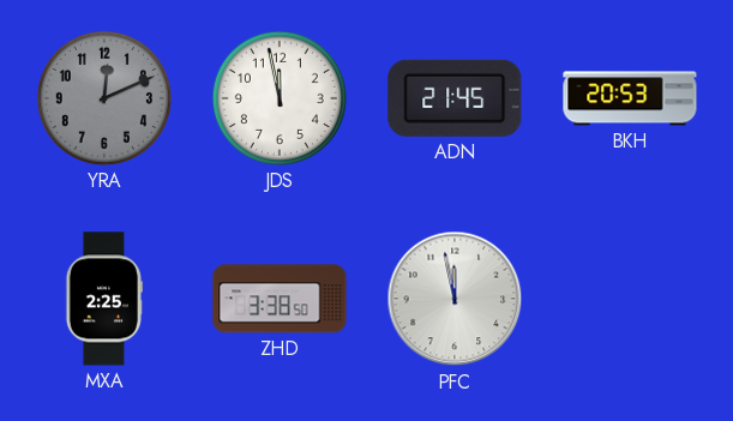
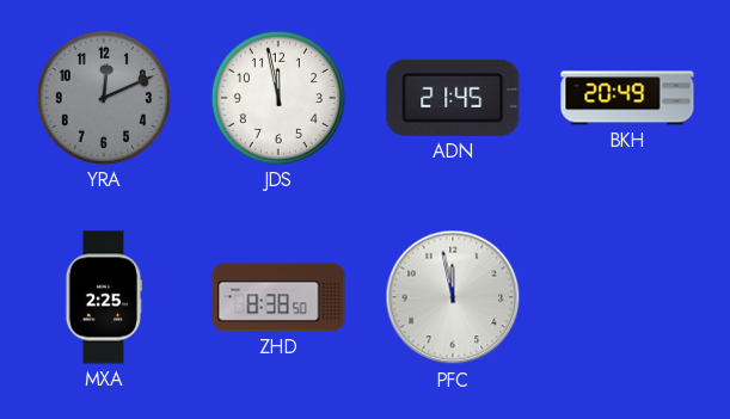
BKH: 20:53 -> 20:49
ZHD: 3:38 -> 8:38
